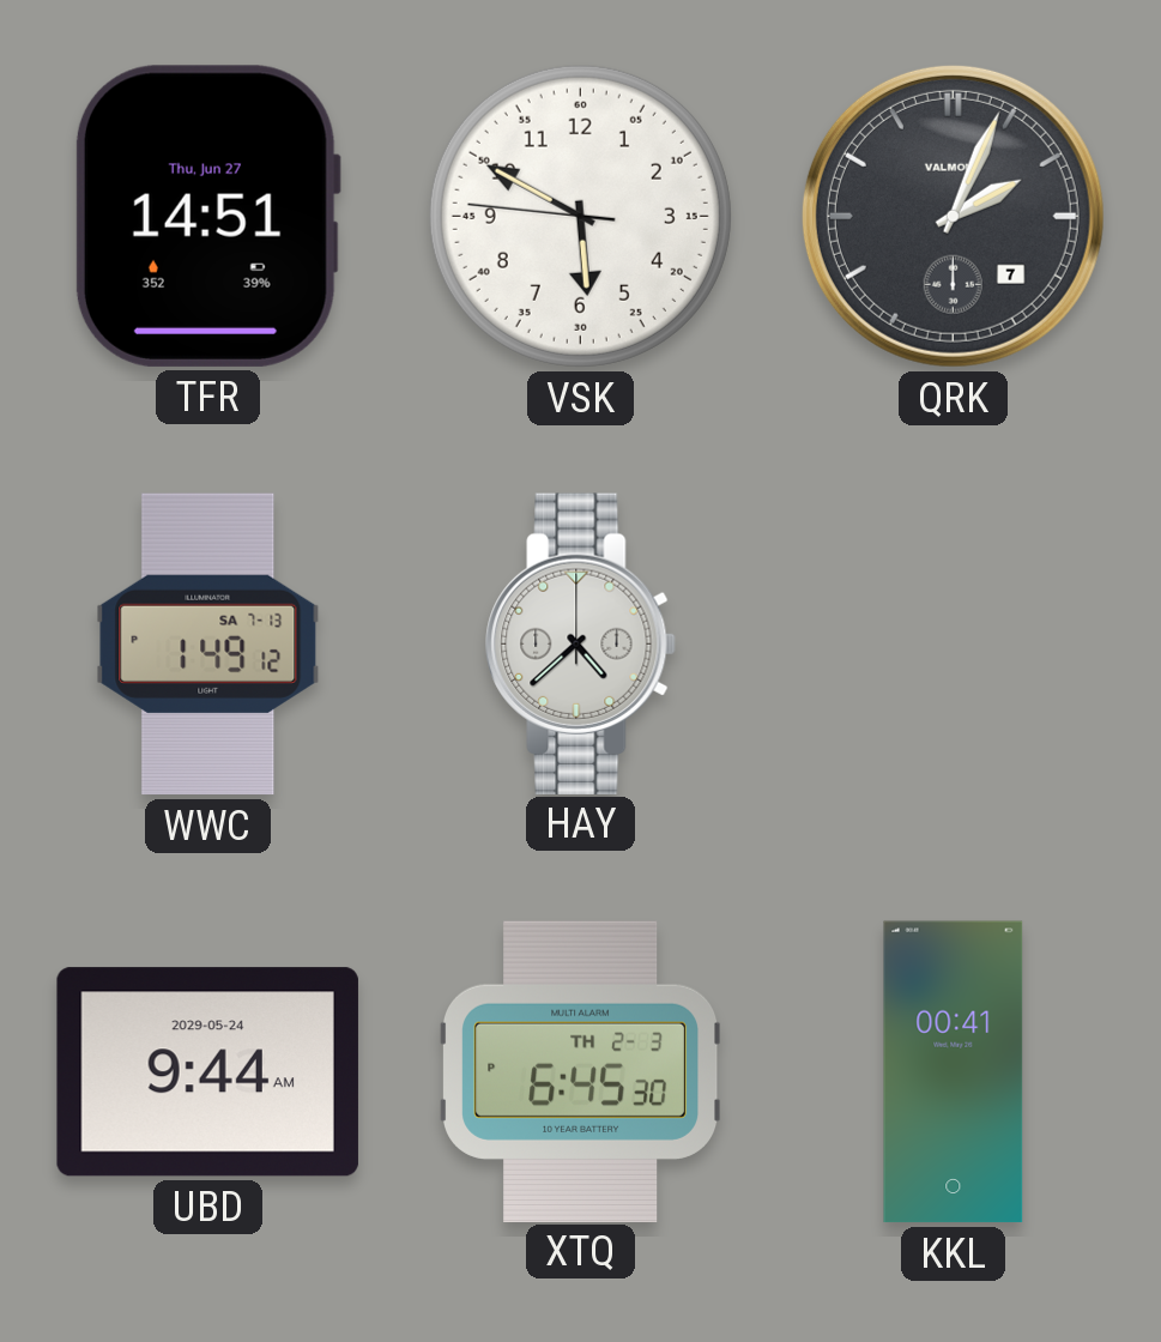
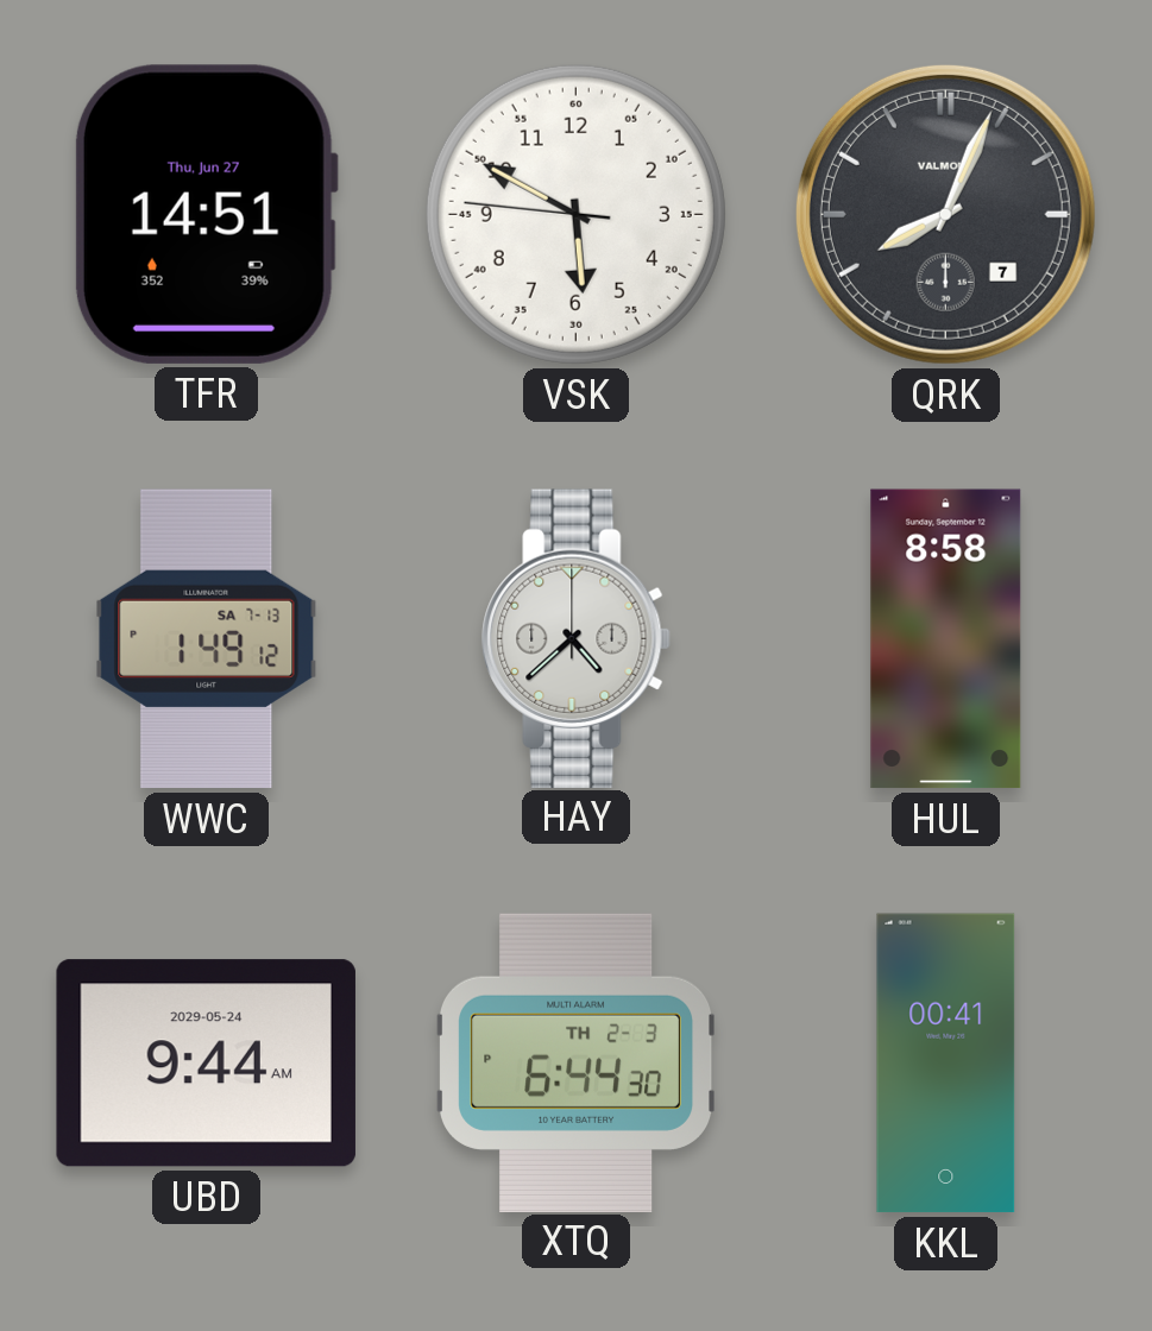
QRK: 2:04 -> 8:04
HUL: none -> 8:58
XTQ: 6:45 -> 6:44
